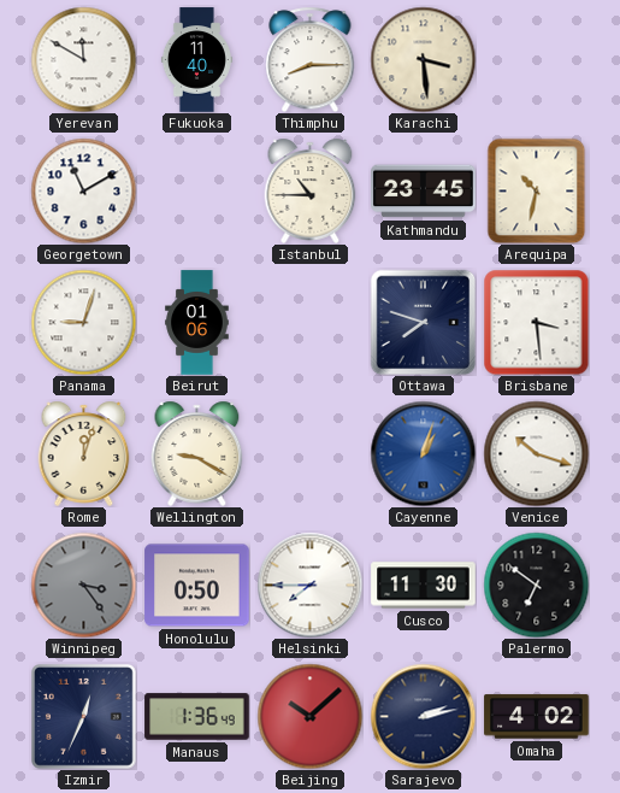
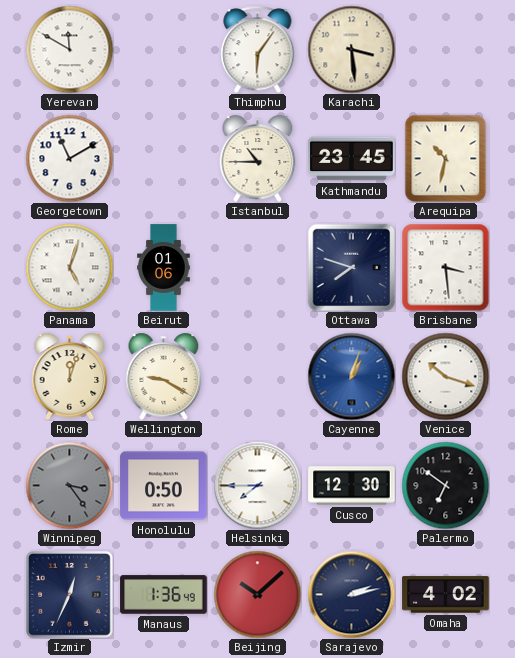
Fukuoka: 11:40 -> none
Thimphu: 8:15 -> 6:06
Panama: 9:03 -> 5:03
Cusco: 11:30 -> 12:30
